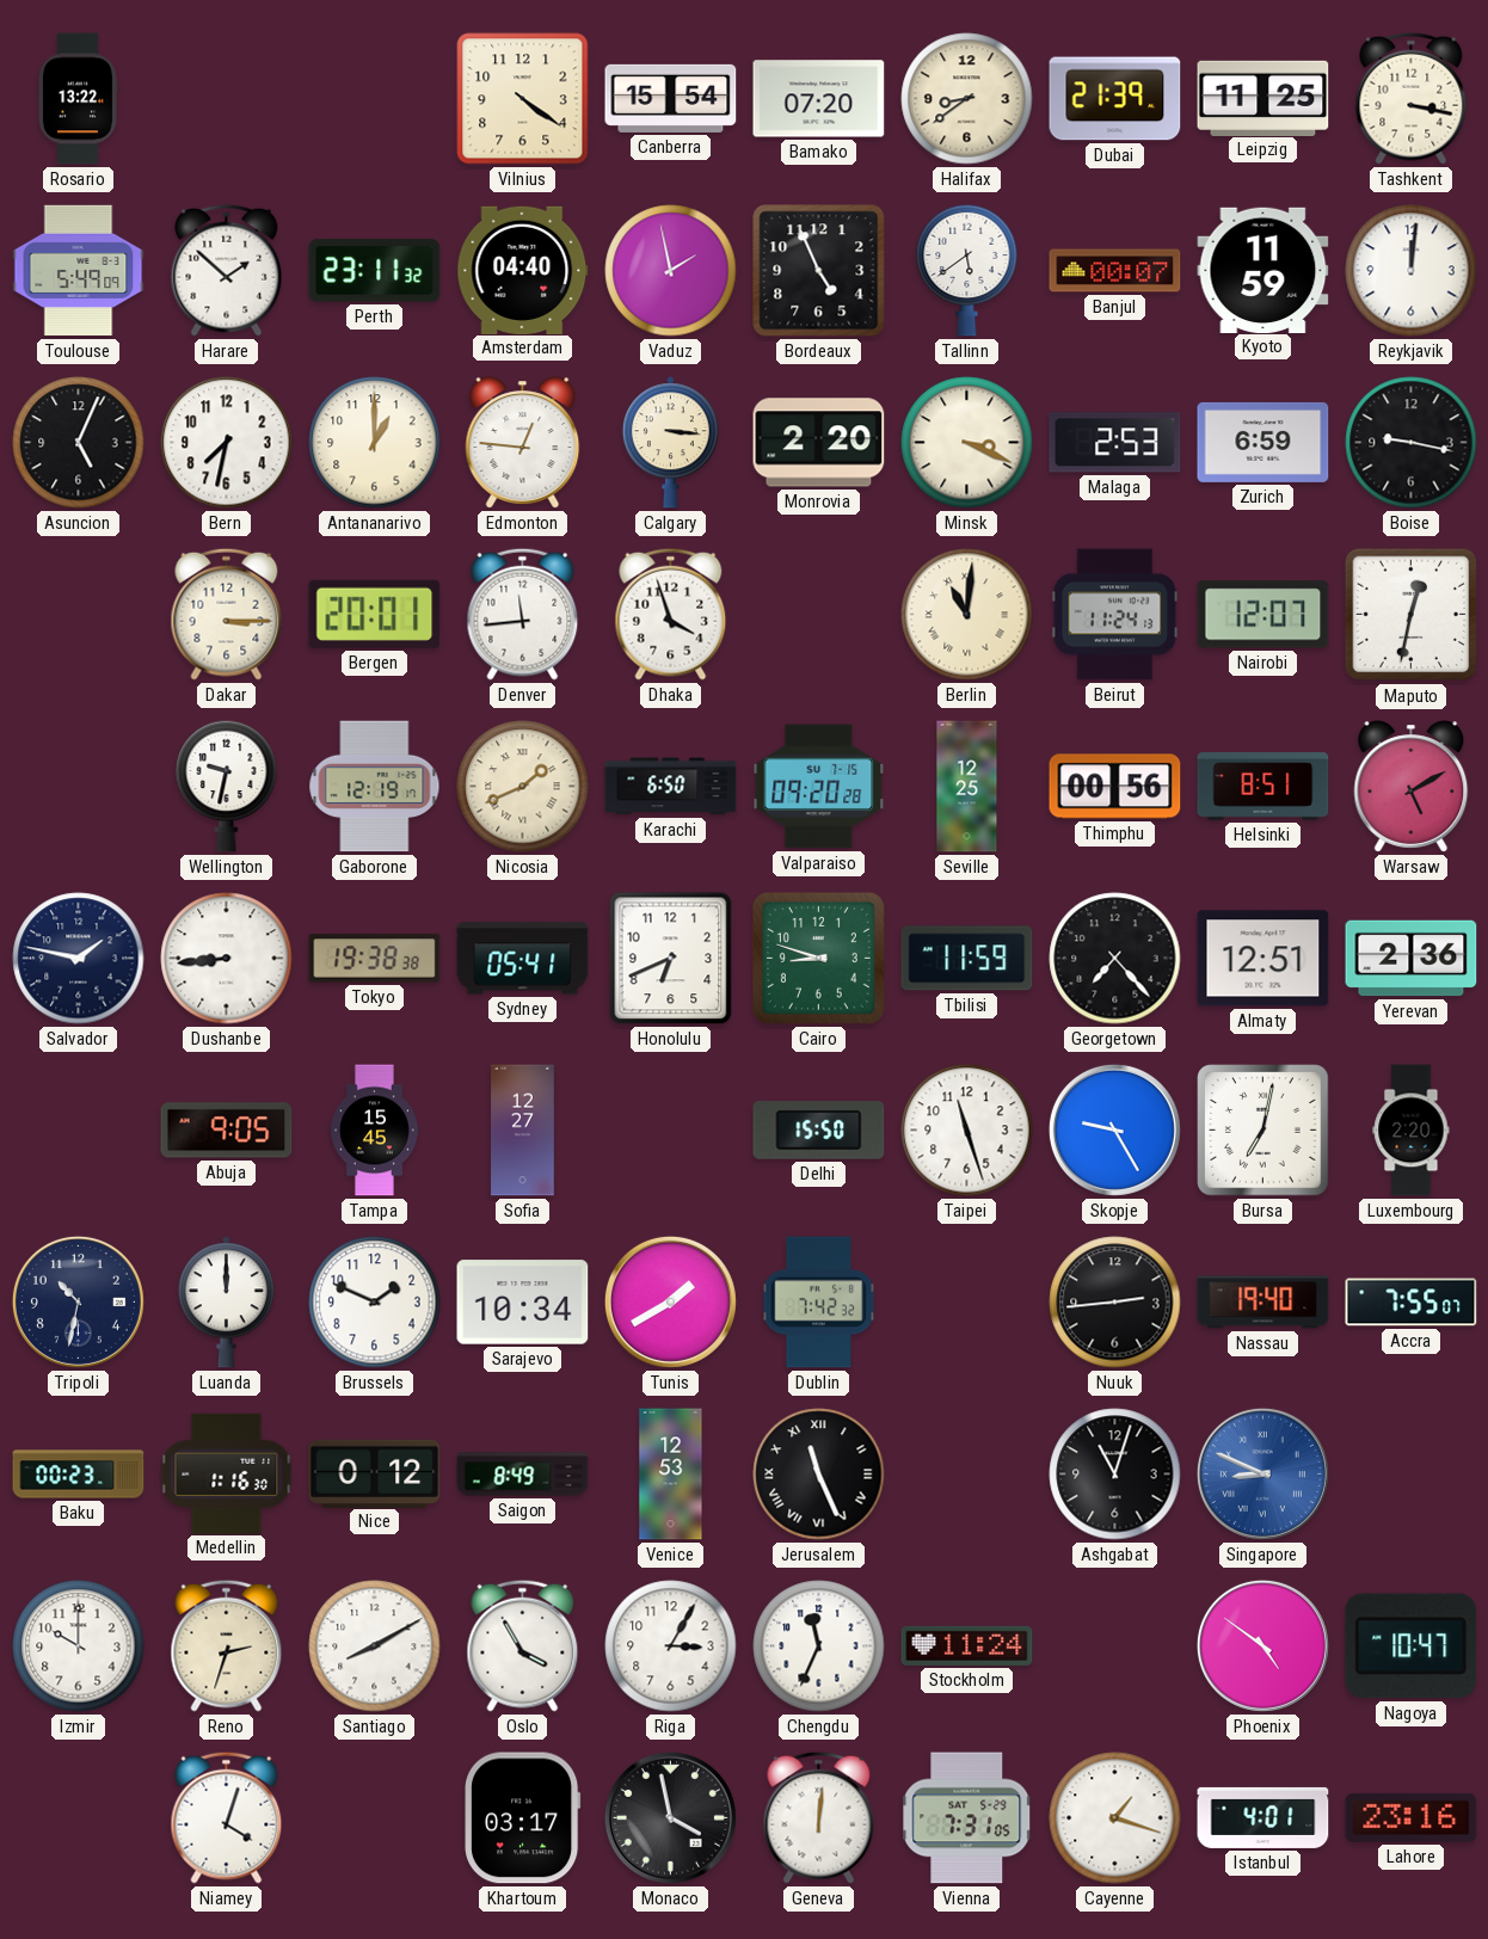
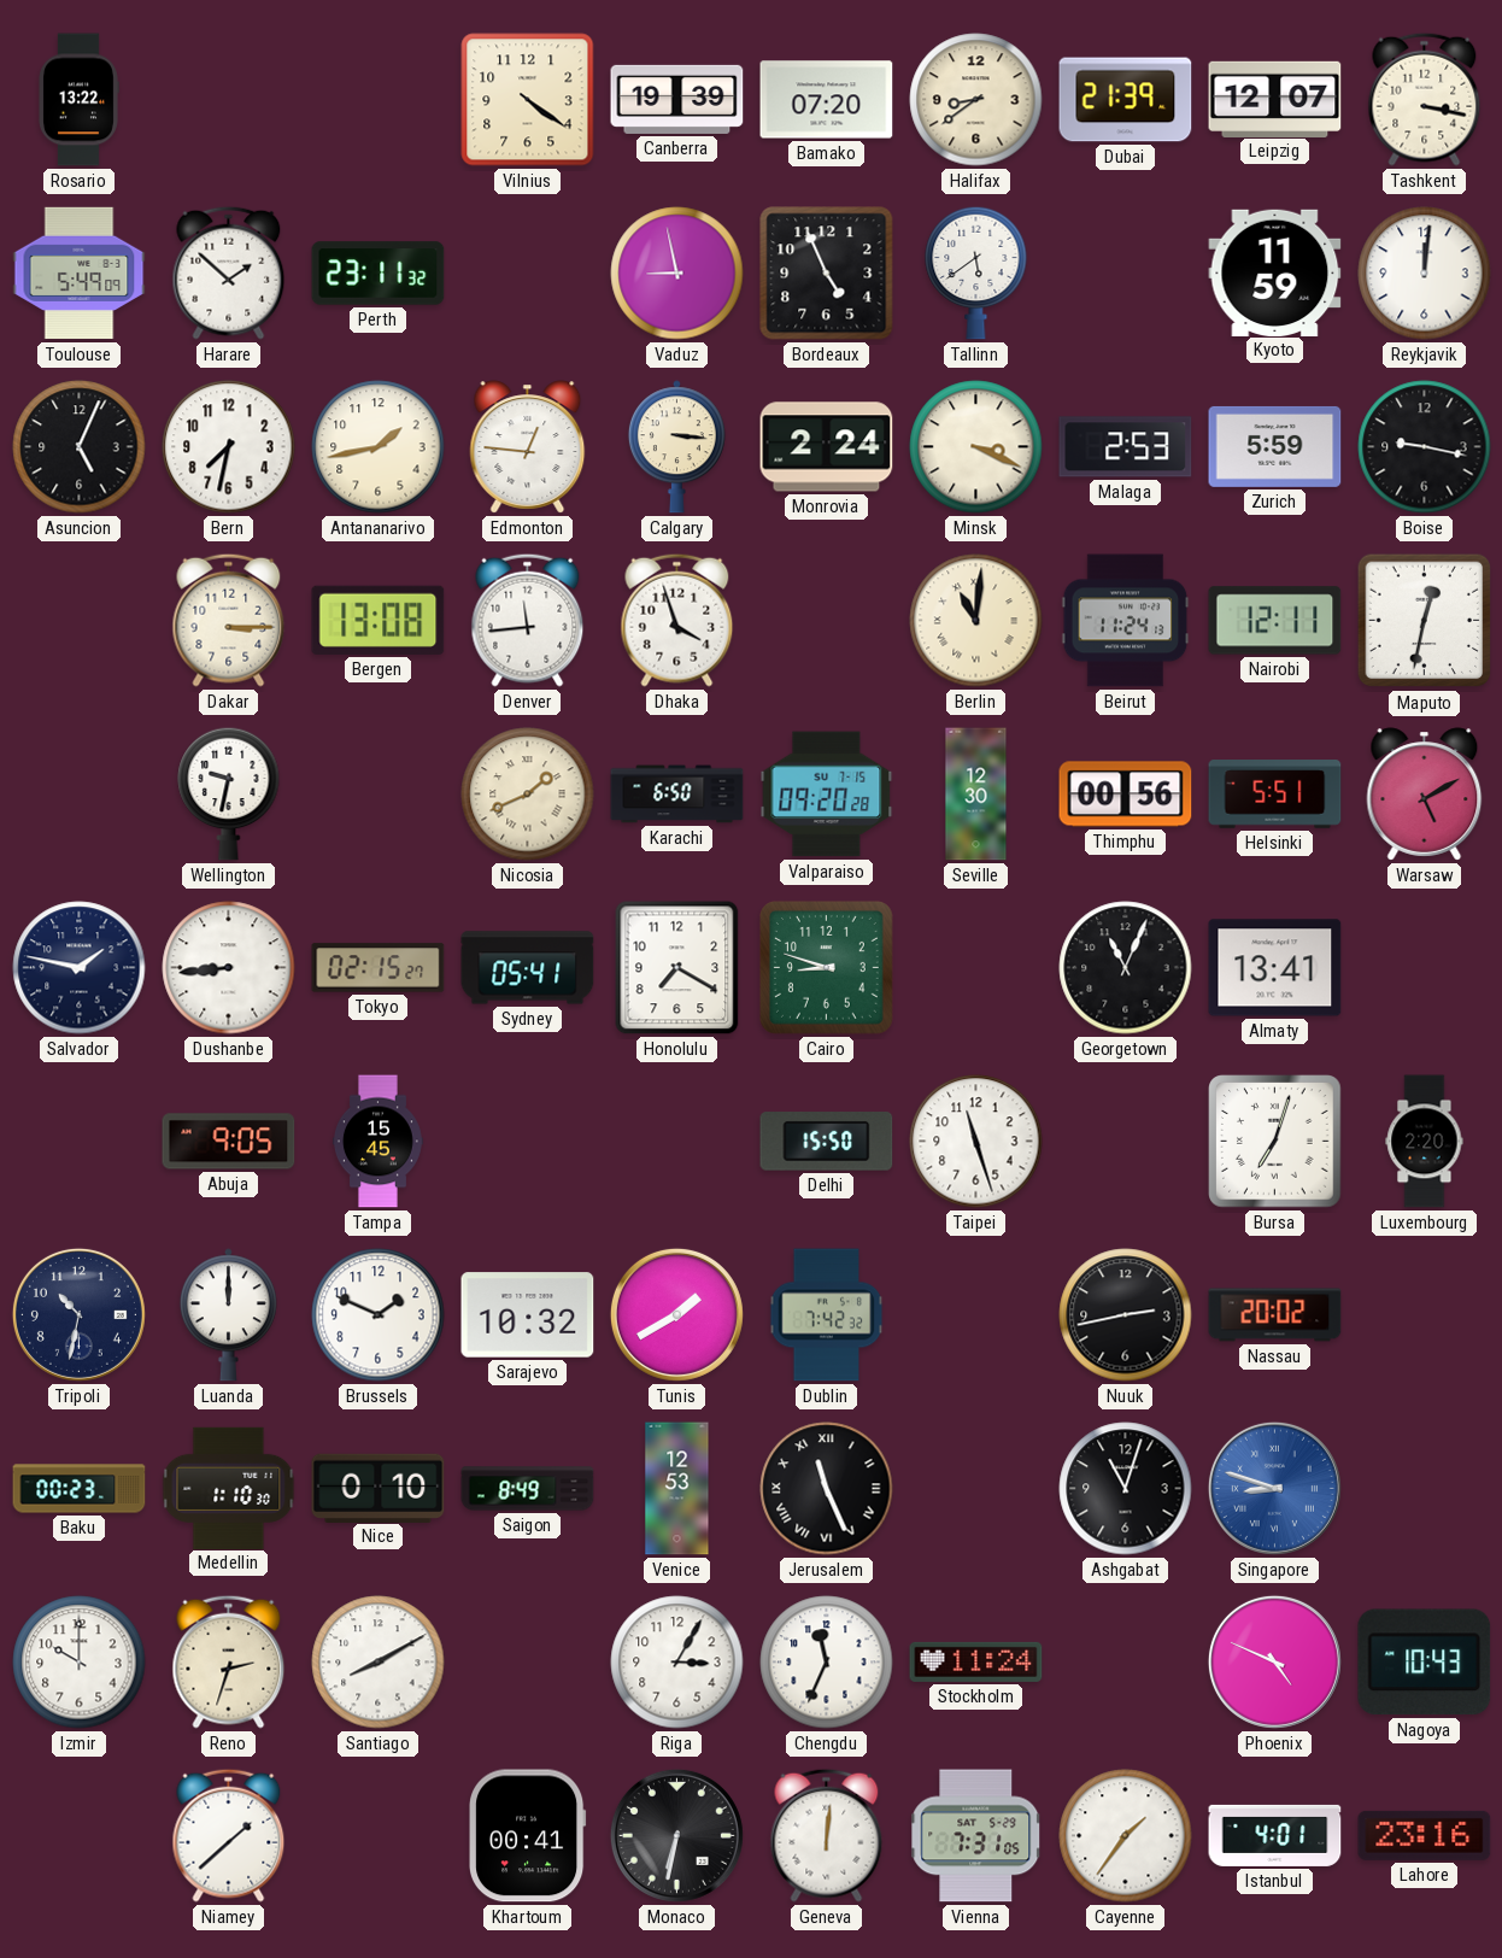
Canberra: 15:54 -> 19:39
Leipzig: 11:25 -> 12:07
Amsterdam: 04:40 -> none
Vaduz: 1:58 -> 8:58
Banjul: 00:07 -> none
Antananarivo: 1:00 -> 1:43
Monrovia: 2:20 -> 2:24
Zurich: 6:59 -> 5:59
Bergen: 20:01 -> 13:08
Nairobi: 12:07 -> 12:11
Gaborone: 12:19 -> none
Seville: 12:25 -> 12:30
Helsinki: 8:51 -> 5:51
Tokyo: 19:38 -> 02:15
Honolulu: 6:41 -> 7:20
Tbilisi: 11:59 -> none
Georgetown: 7:23 -> 11:04
Almaty: 12:51 -> 13:41
Yerevan: 2:36 -> none
Sofia: 12:27 -> none
Skopje: 9:25 -> none
Bursa: 7:02 -> 7:03
Sarajevo: 10:34 -> 10:32
Nuuk: 2:44 -> 2:43
Nassau: 19:40 -> 20:02
Accra: 7:55 -> none
Medellin: 1:16 -> 1:10
Nice: 0:12 -> 0:10
Singapore: 8:49 -> 8:48
Oslo: 3:55 -> none
Phoenix: 4:51 -> 4:49
Nagoya: 10:47 -> 10:43
Niamey: 4:03 -> 1:38
Khartoum: 03:17 -> 00:41
Monaco: 3:58 -> 6:32
Cayenne: 1:18 -> 1:36
